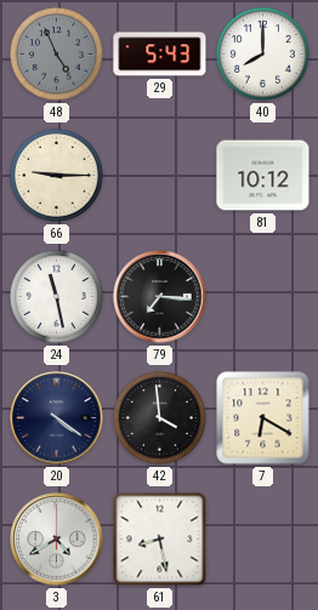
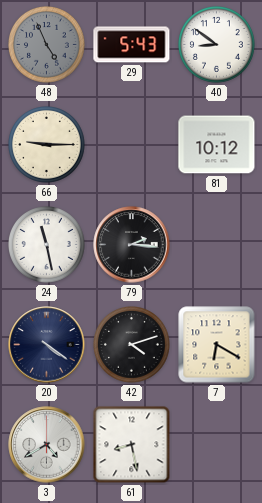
40: 8:00 -> 8:51
79: 7:16 -> 2:16
42: 3:59 -> 4:12
